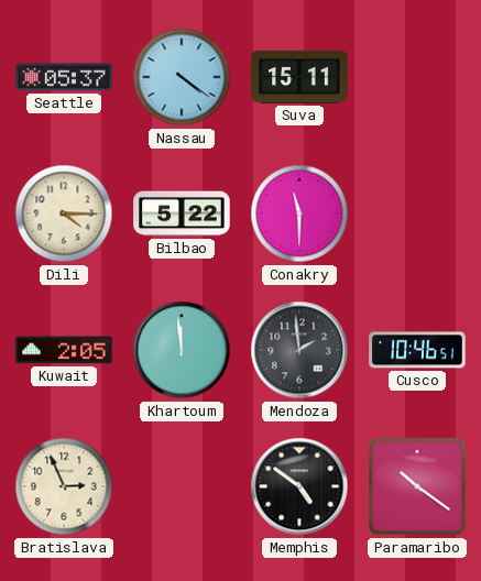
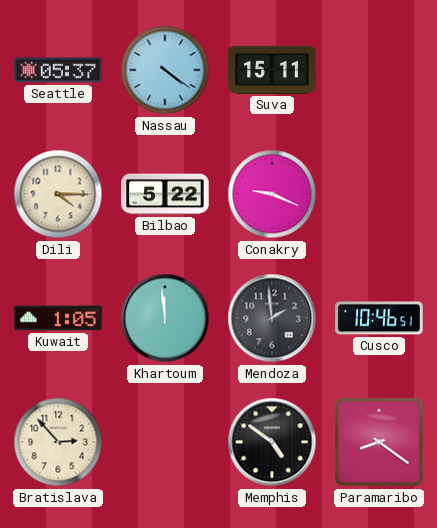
Conakry: 11:30 -> 9:19
Kuwait: 2:05 -> 1:05
Bratislava: 2:56 -> 2:53
Paramaribo: 10:21 -> 8:21
